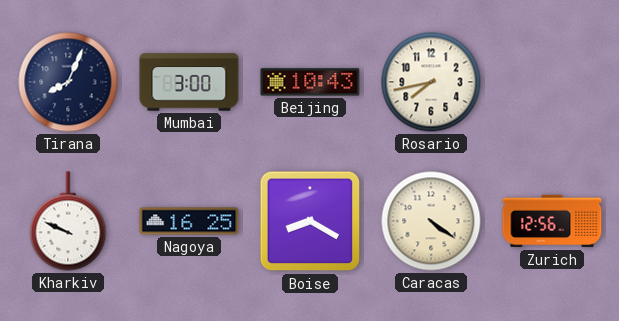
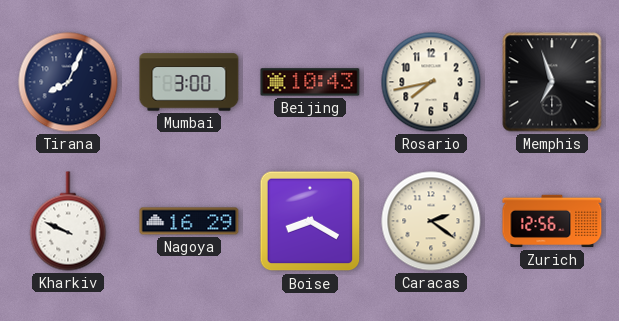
Memphis: none -> 6:57
Nagoya: 16:25 -> 16:29
Caracas: 4:21 -> 2:21
